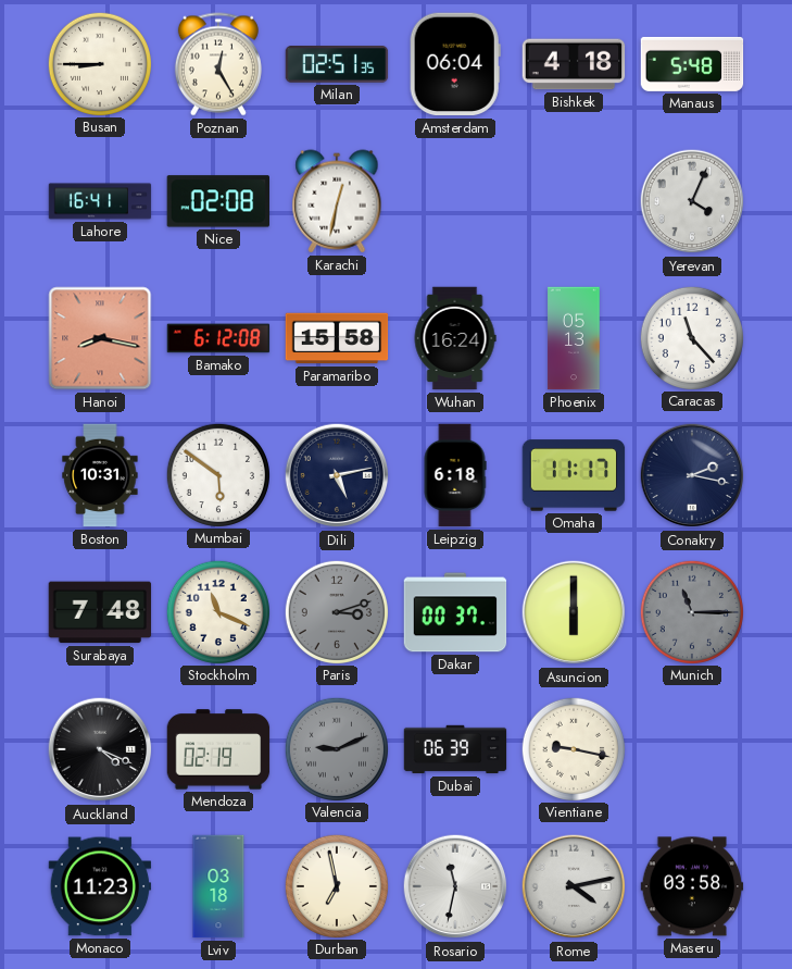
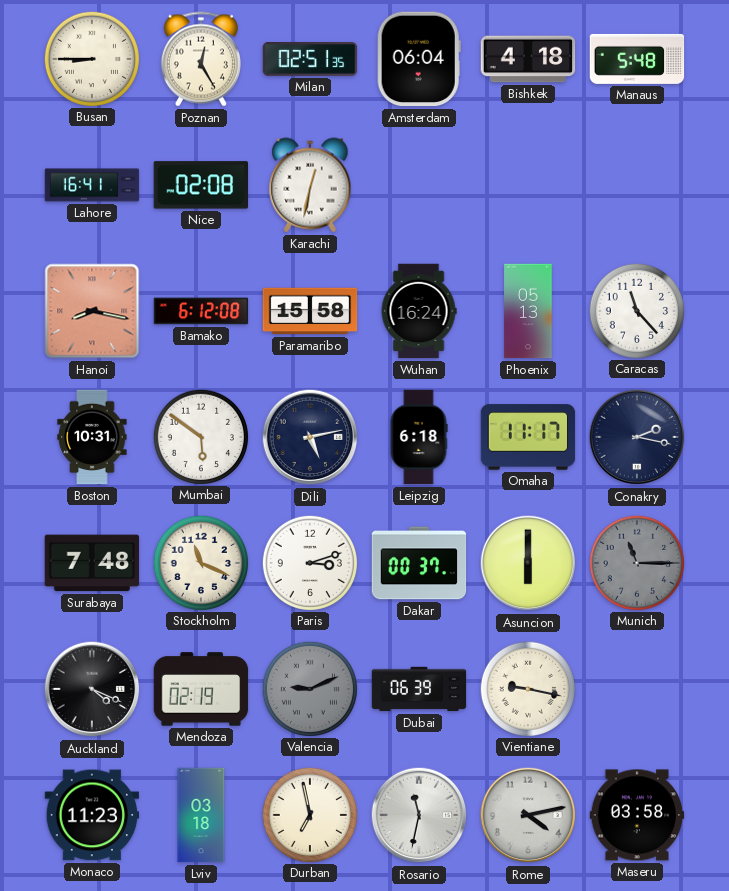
Yerevan: 4:04 -> none
Paris dial: grey -> white
